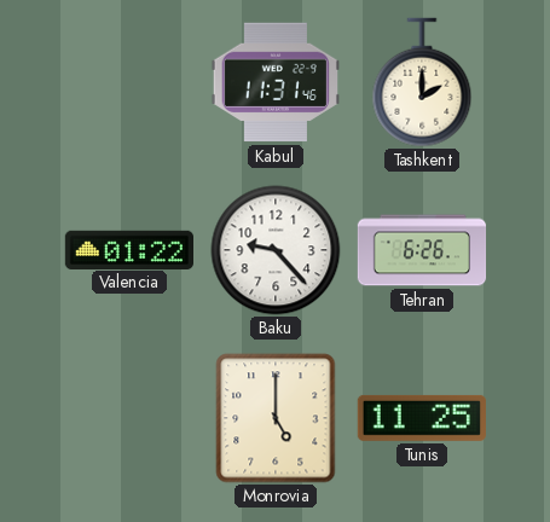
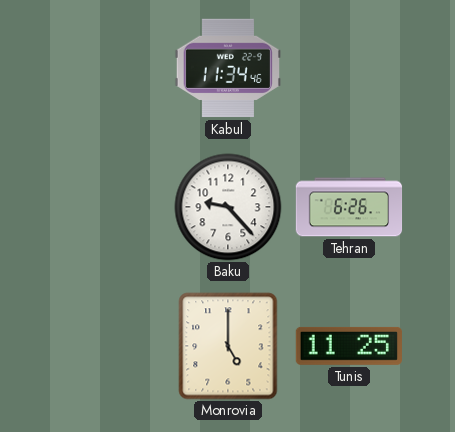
Kabul: 11:31 -> 11:34
Tashkent: 2:00 -> none
Valencia: 01:22 -> none
